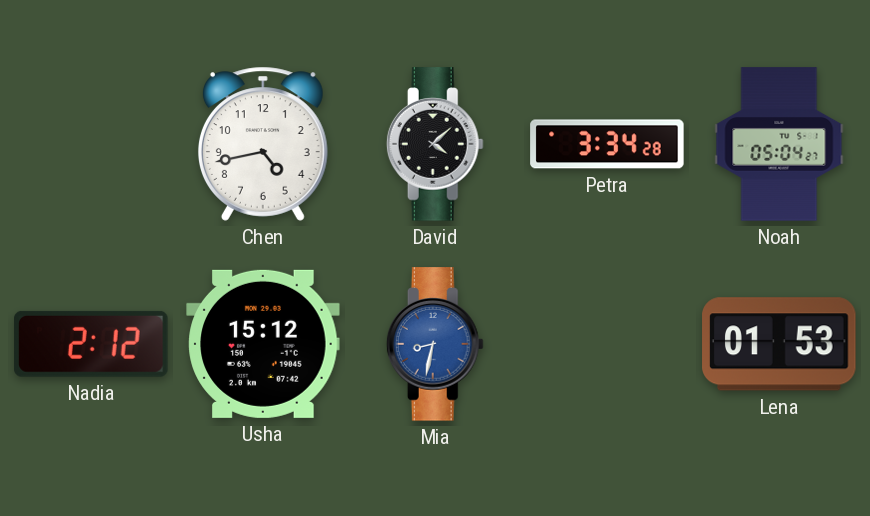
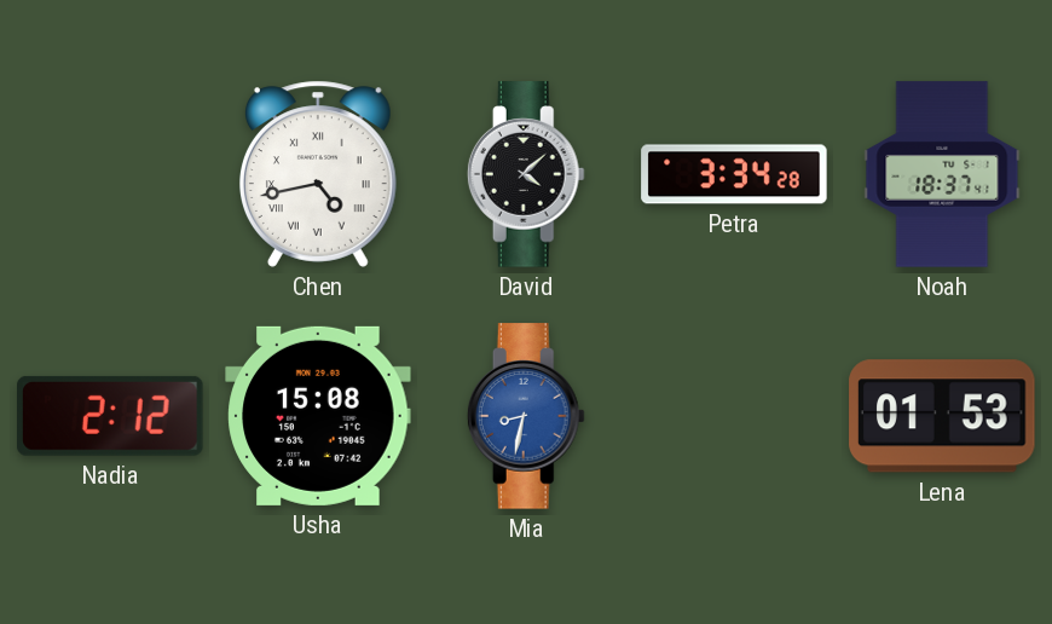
Chen numerals: Arabic -> Roman
Noah: 05:04 -> 18:37
Usha: 15:12 -> 15:08
